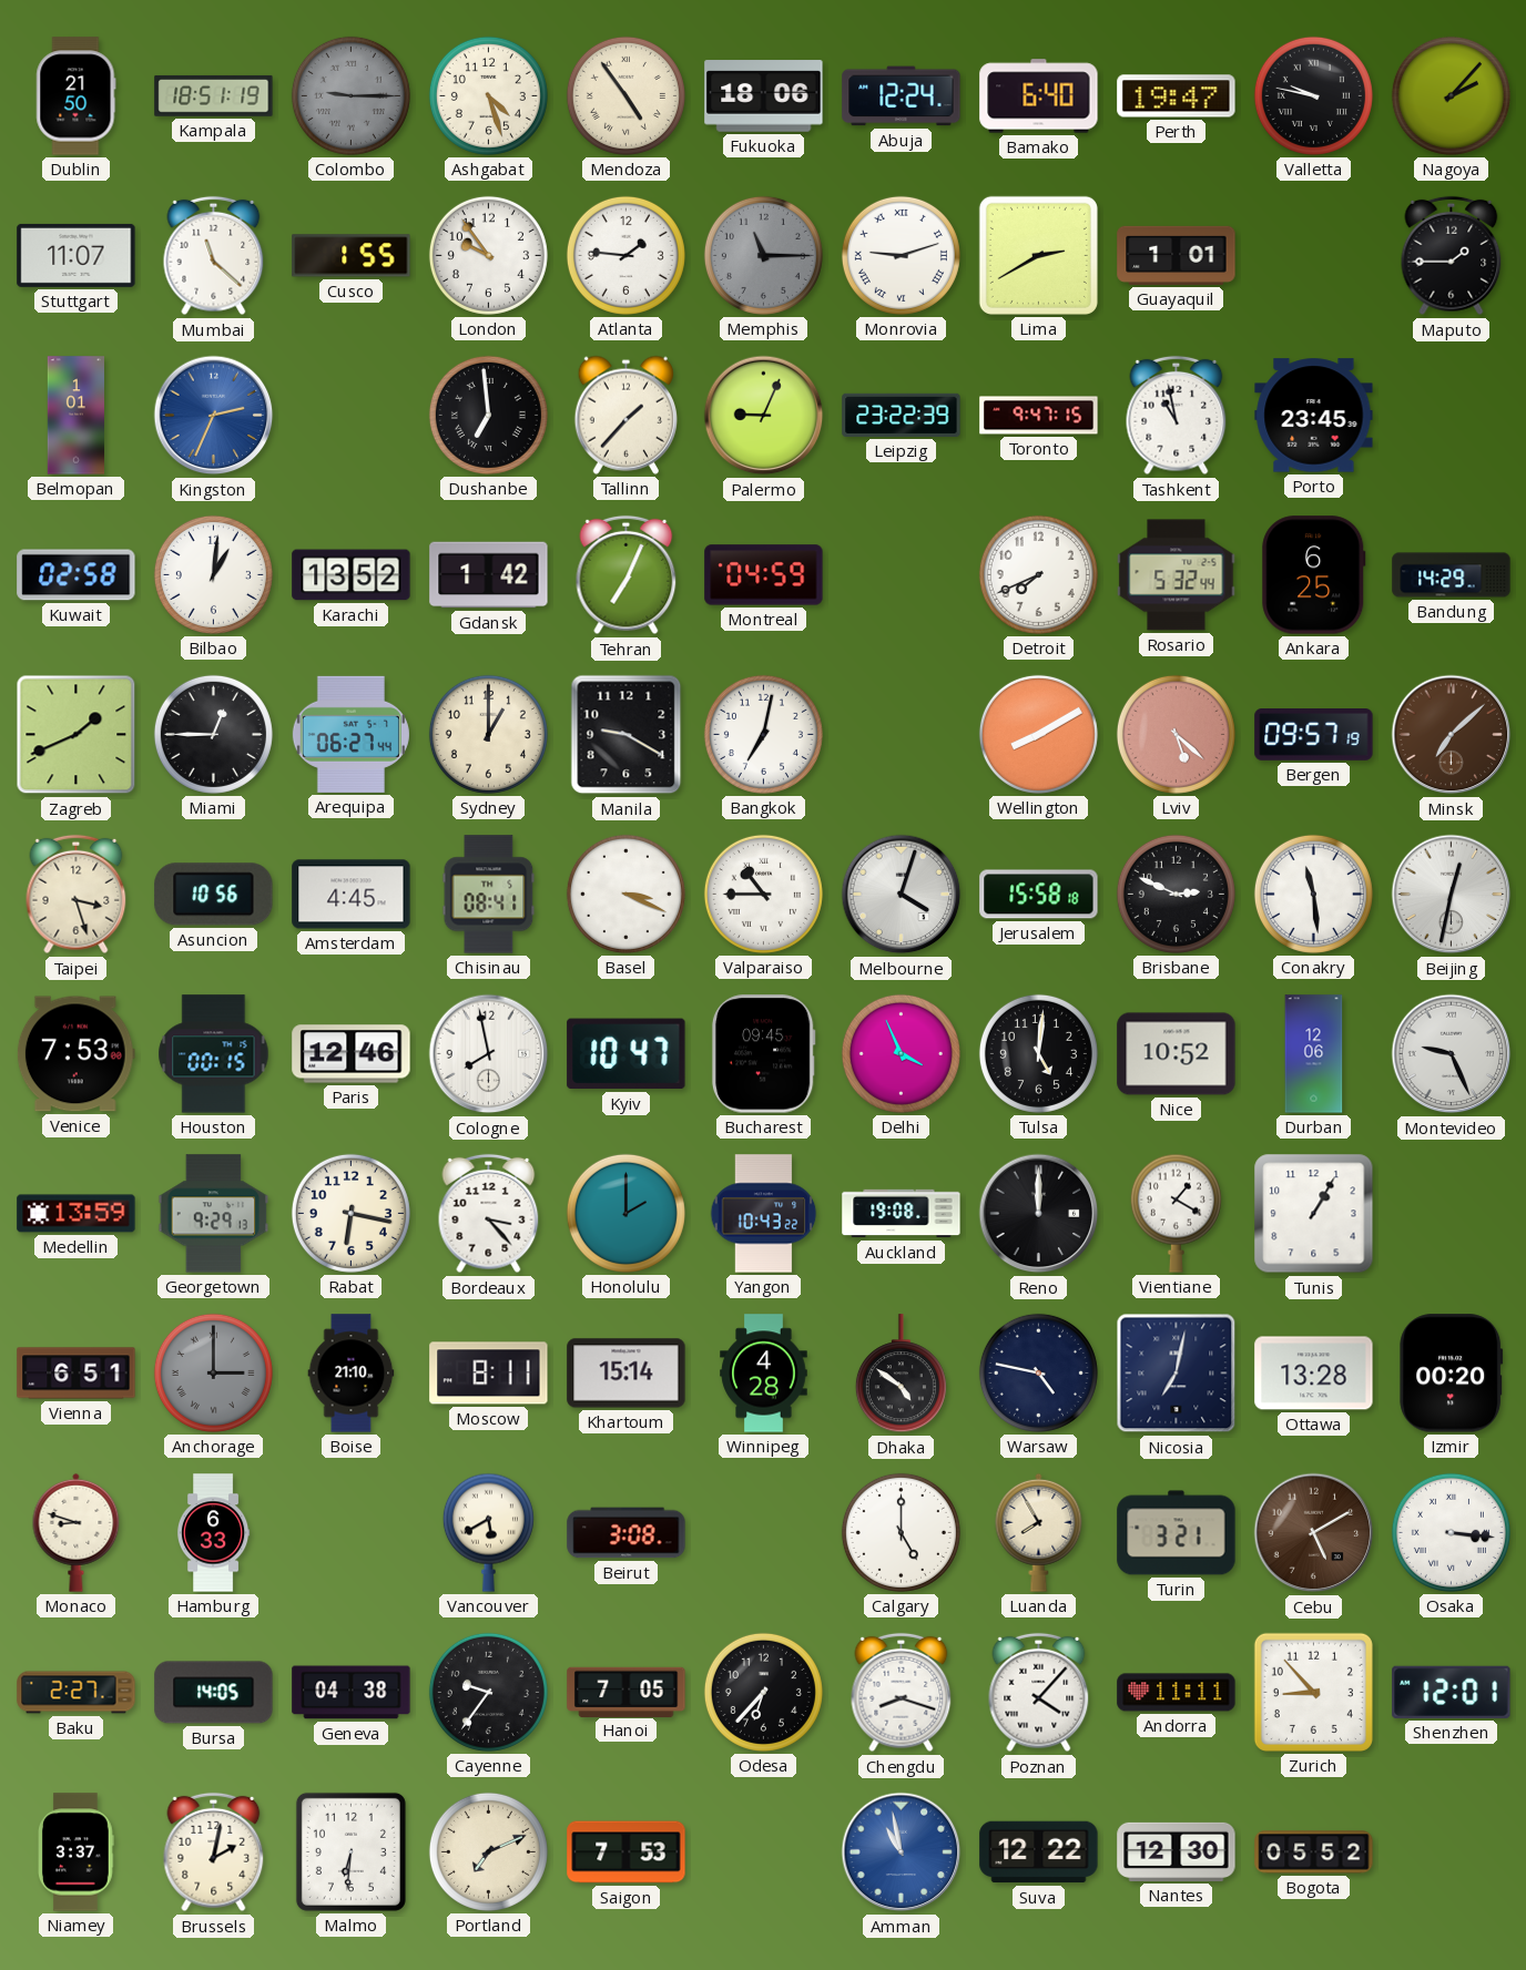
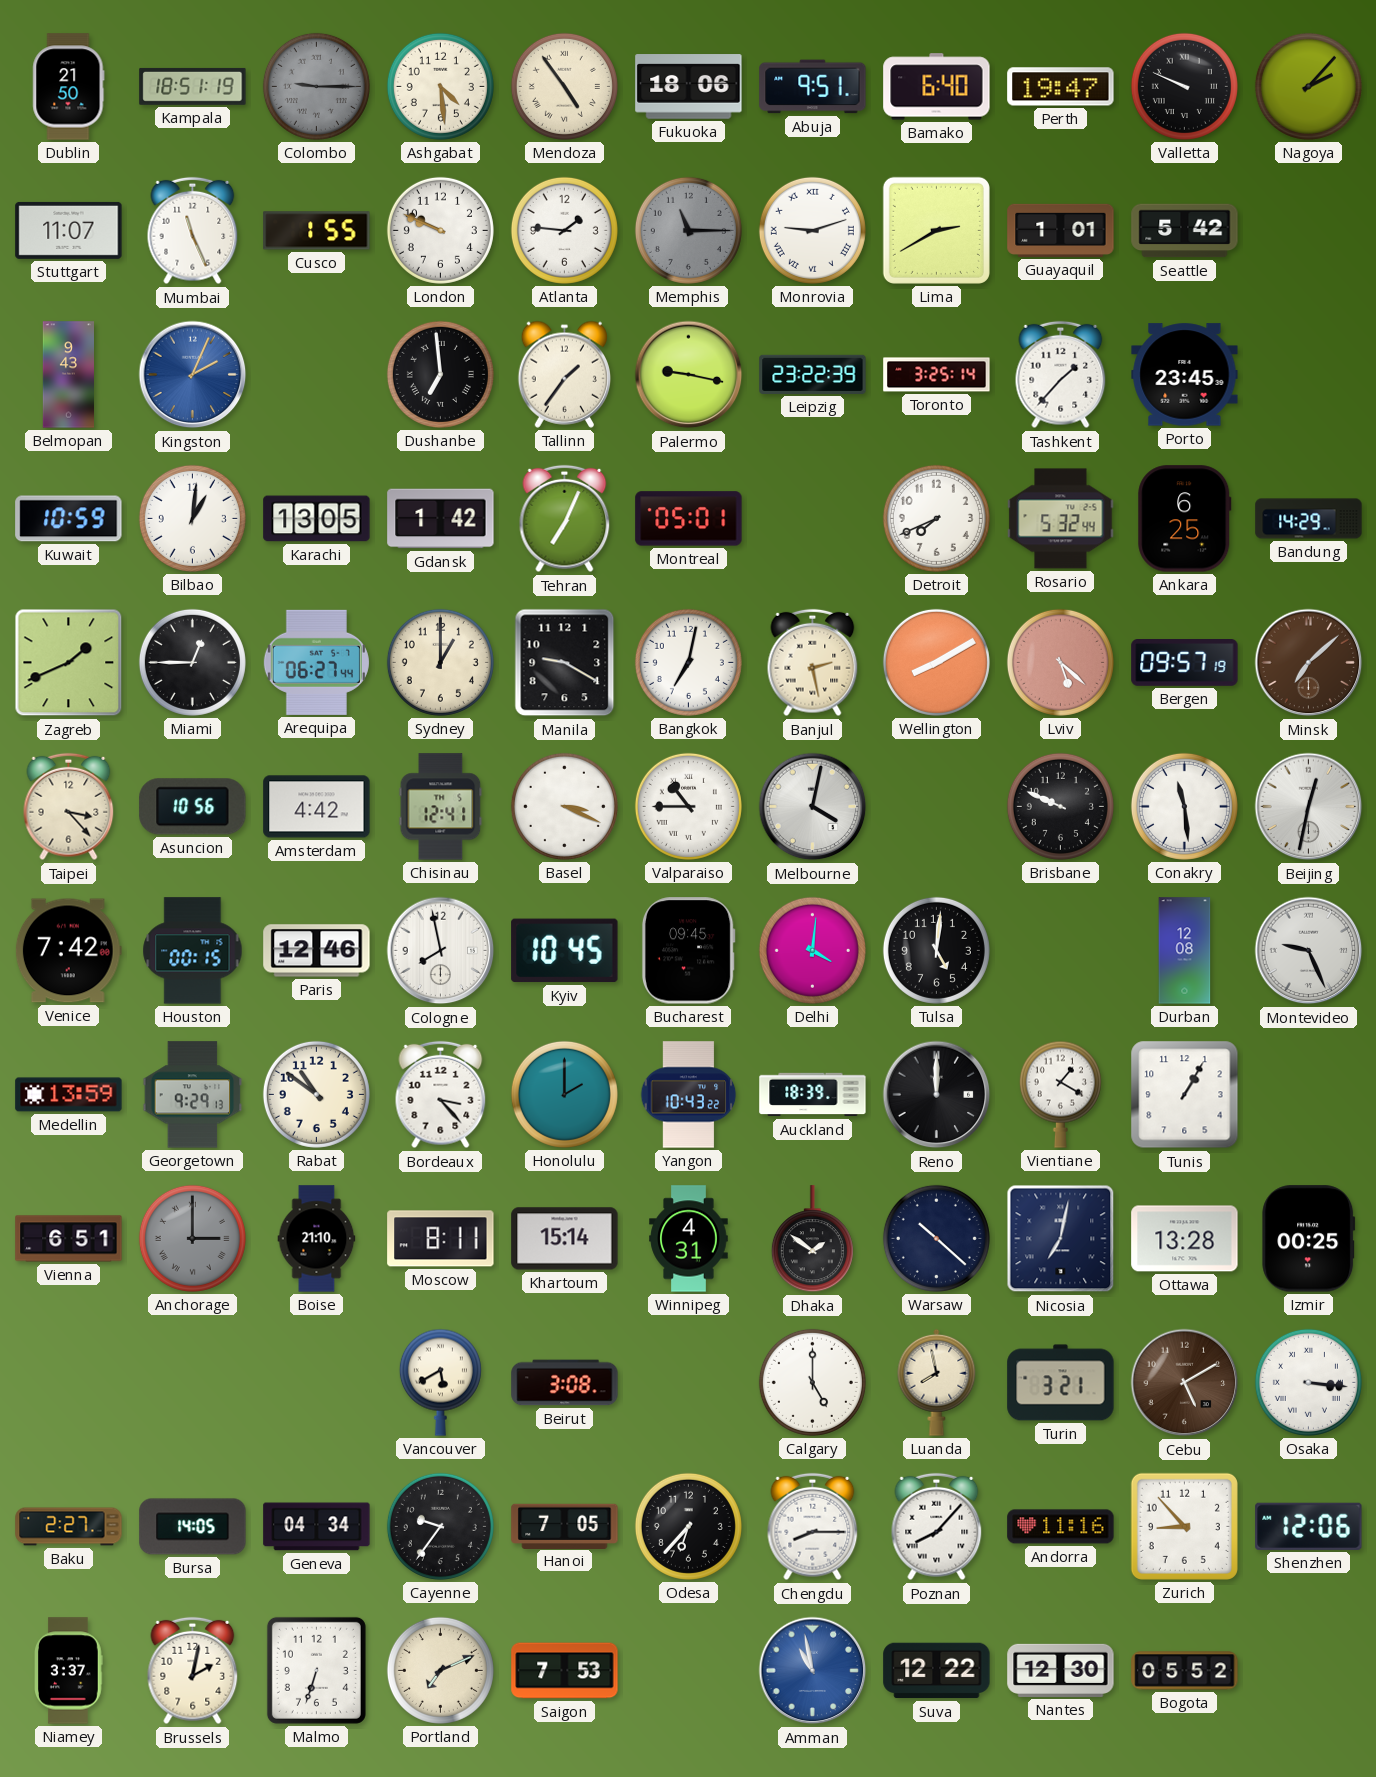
Ashgabat: 4:27 -> 4:29
Abuja: 12:24 -> 9:51
Valletta: 9:47 -> 9:49
Mumbai: 11:22 -> 11:26
London: 9:54 -> 9:49
Seattle: none -> 5:42
Maputo: 1:45 -> none
Belmopan: 1:01 -> 9:43
Kingston: 2:34 -> 2:04
Tallinn: 1:37 -> 1:36
Palermo: 9:04 -> 9:17
Toronto: 9:47 -> 3:25
Tashkent: 10:58 -> 1:37
Kuwait: 02:58 -> 10:59
Karachi: 13:52 -> 13:05
Montreal: 04:59 -> 05:01
Banjul: none -> 2:28
Taipei: 3:27 -> 3:23
Amsterdam: 4:45 -> 4:42
Chisinau: 08:41 -> 12:41
Melbourne: 4:03 -> 4:02
Jerusalem: 15:58 -> none
Brisbane: 2:49 -> 9:49
Venice: 7:53 -> 7:42
Kyiv: 10:47 -> 10:45
Delhi: 3:56 -> 4:01
Nice: 10:52 -> none
Durban: 12:06 -> 12:08
Rabat: 6:17 -> 10:51
Auckland: 19:08 -> 18:39
Winnipeg: 4:28 -> 4:31
Dhaka: 4:51 -> 1:51
Warsaw: 4:47 -> 10:22
Izmir: 00:20 -> 00:25
Monaco: 8:48 -> none
Hamburg: 6:33 -> none
Luanda: 7:55 -> 7:58
Geneva: 04:38 -> 04:34
Chengdu: 8:18 -> 8:15
Poznan: 4:07 -> 8:07
Andorra: 11:11 -> 11:16
Shenzhen: 12:01 -> 12:06
Malmo: 6:31 -> 6:33
